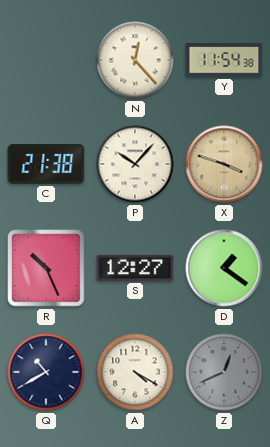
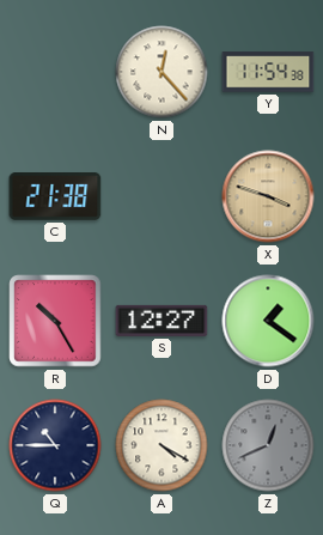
P: 10:07 -> none
R: 10:26 -> 10:25
Q: 10:40 -> 10:45
